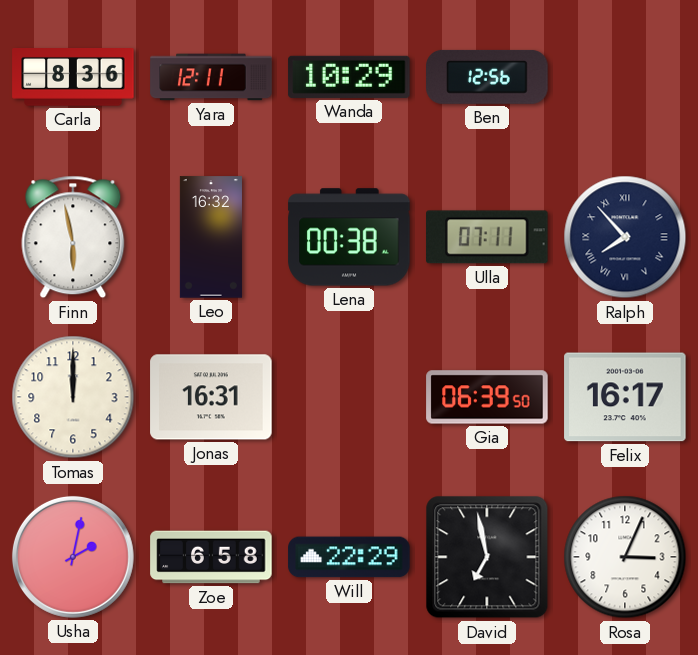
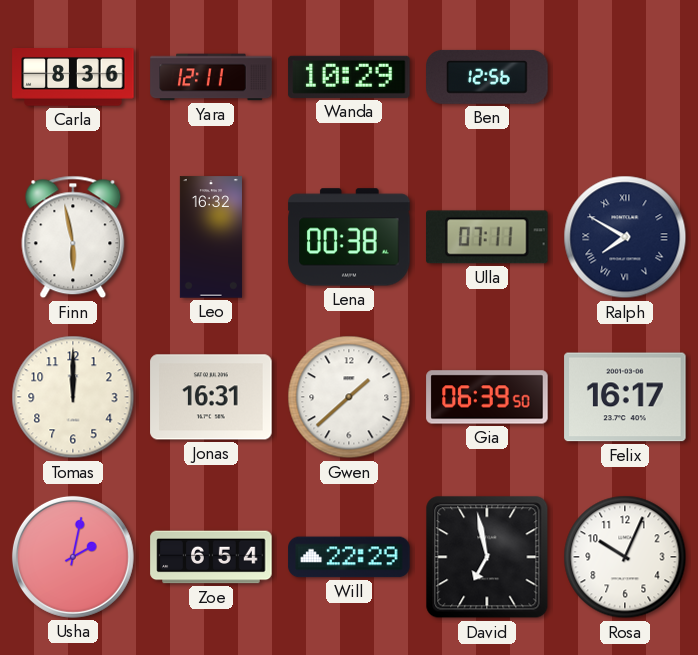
Ralph: 7:53 -> 7:50
Gwen: none -> 1:38
Zoe: 6:58 -> 6:54
Rosa: 3:04 -> 10:04
